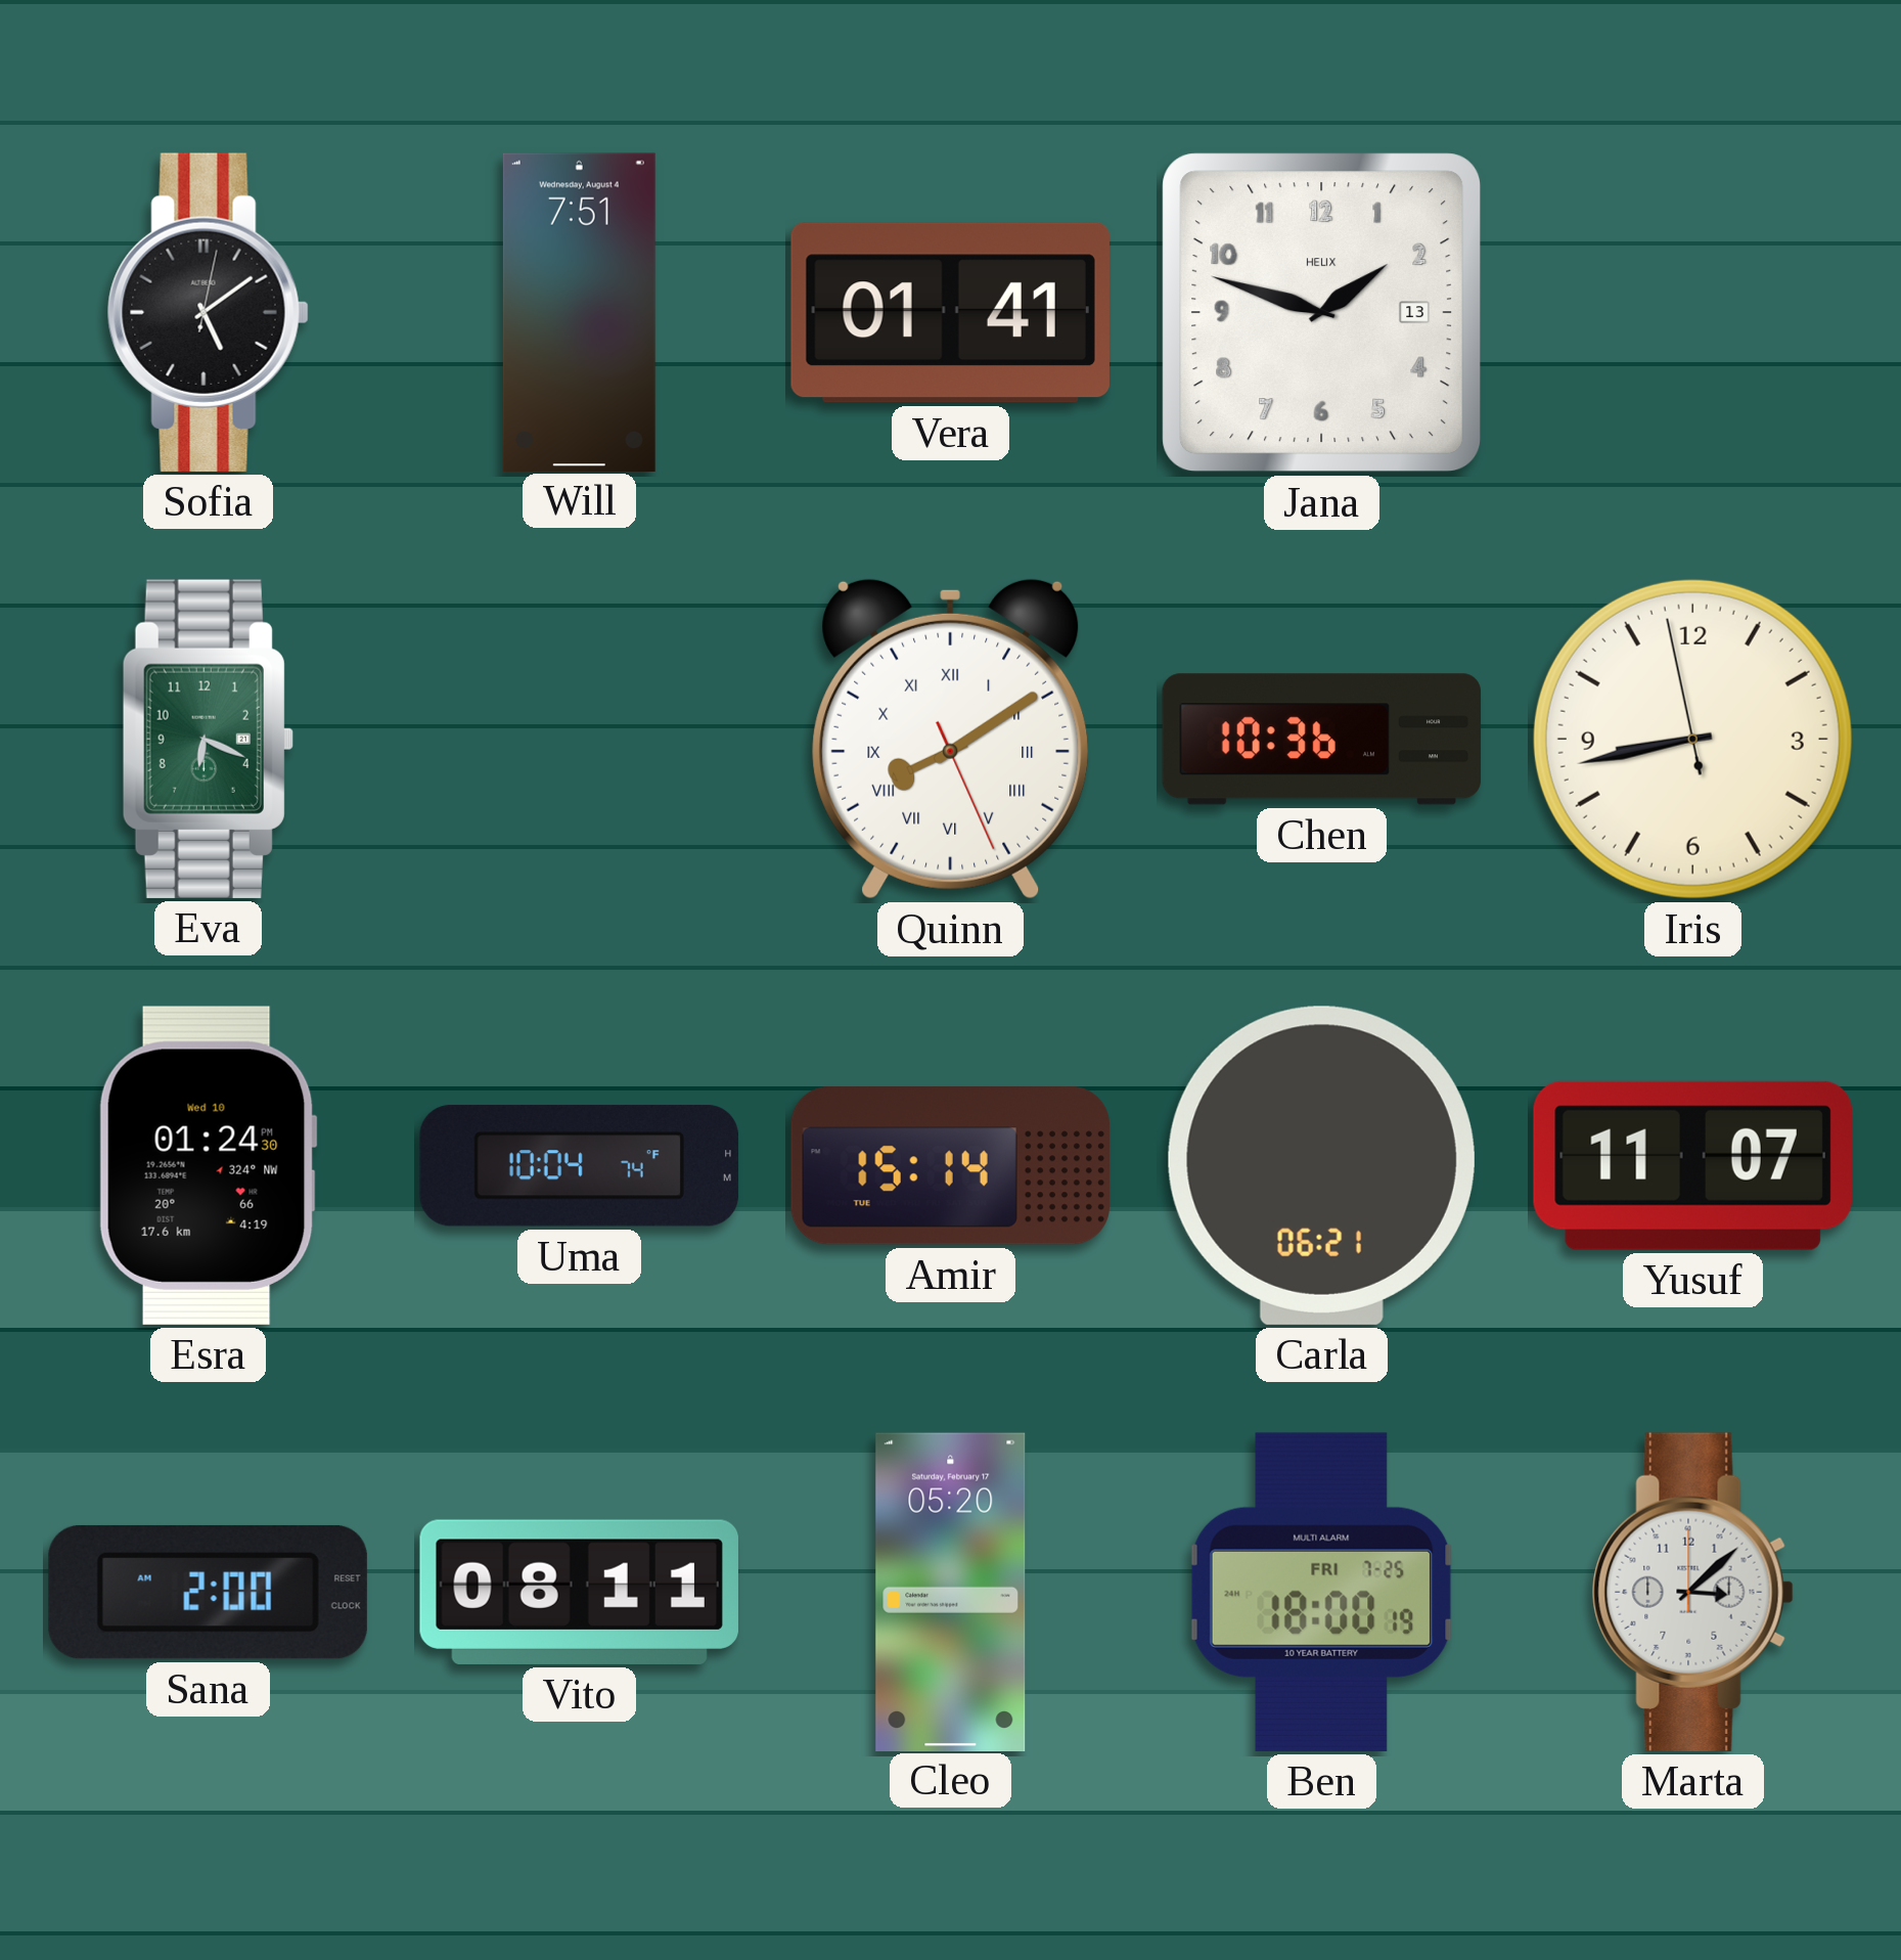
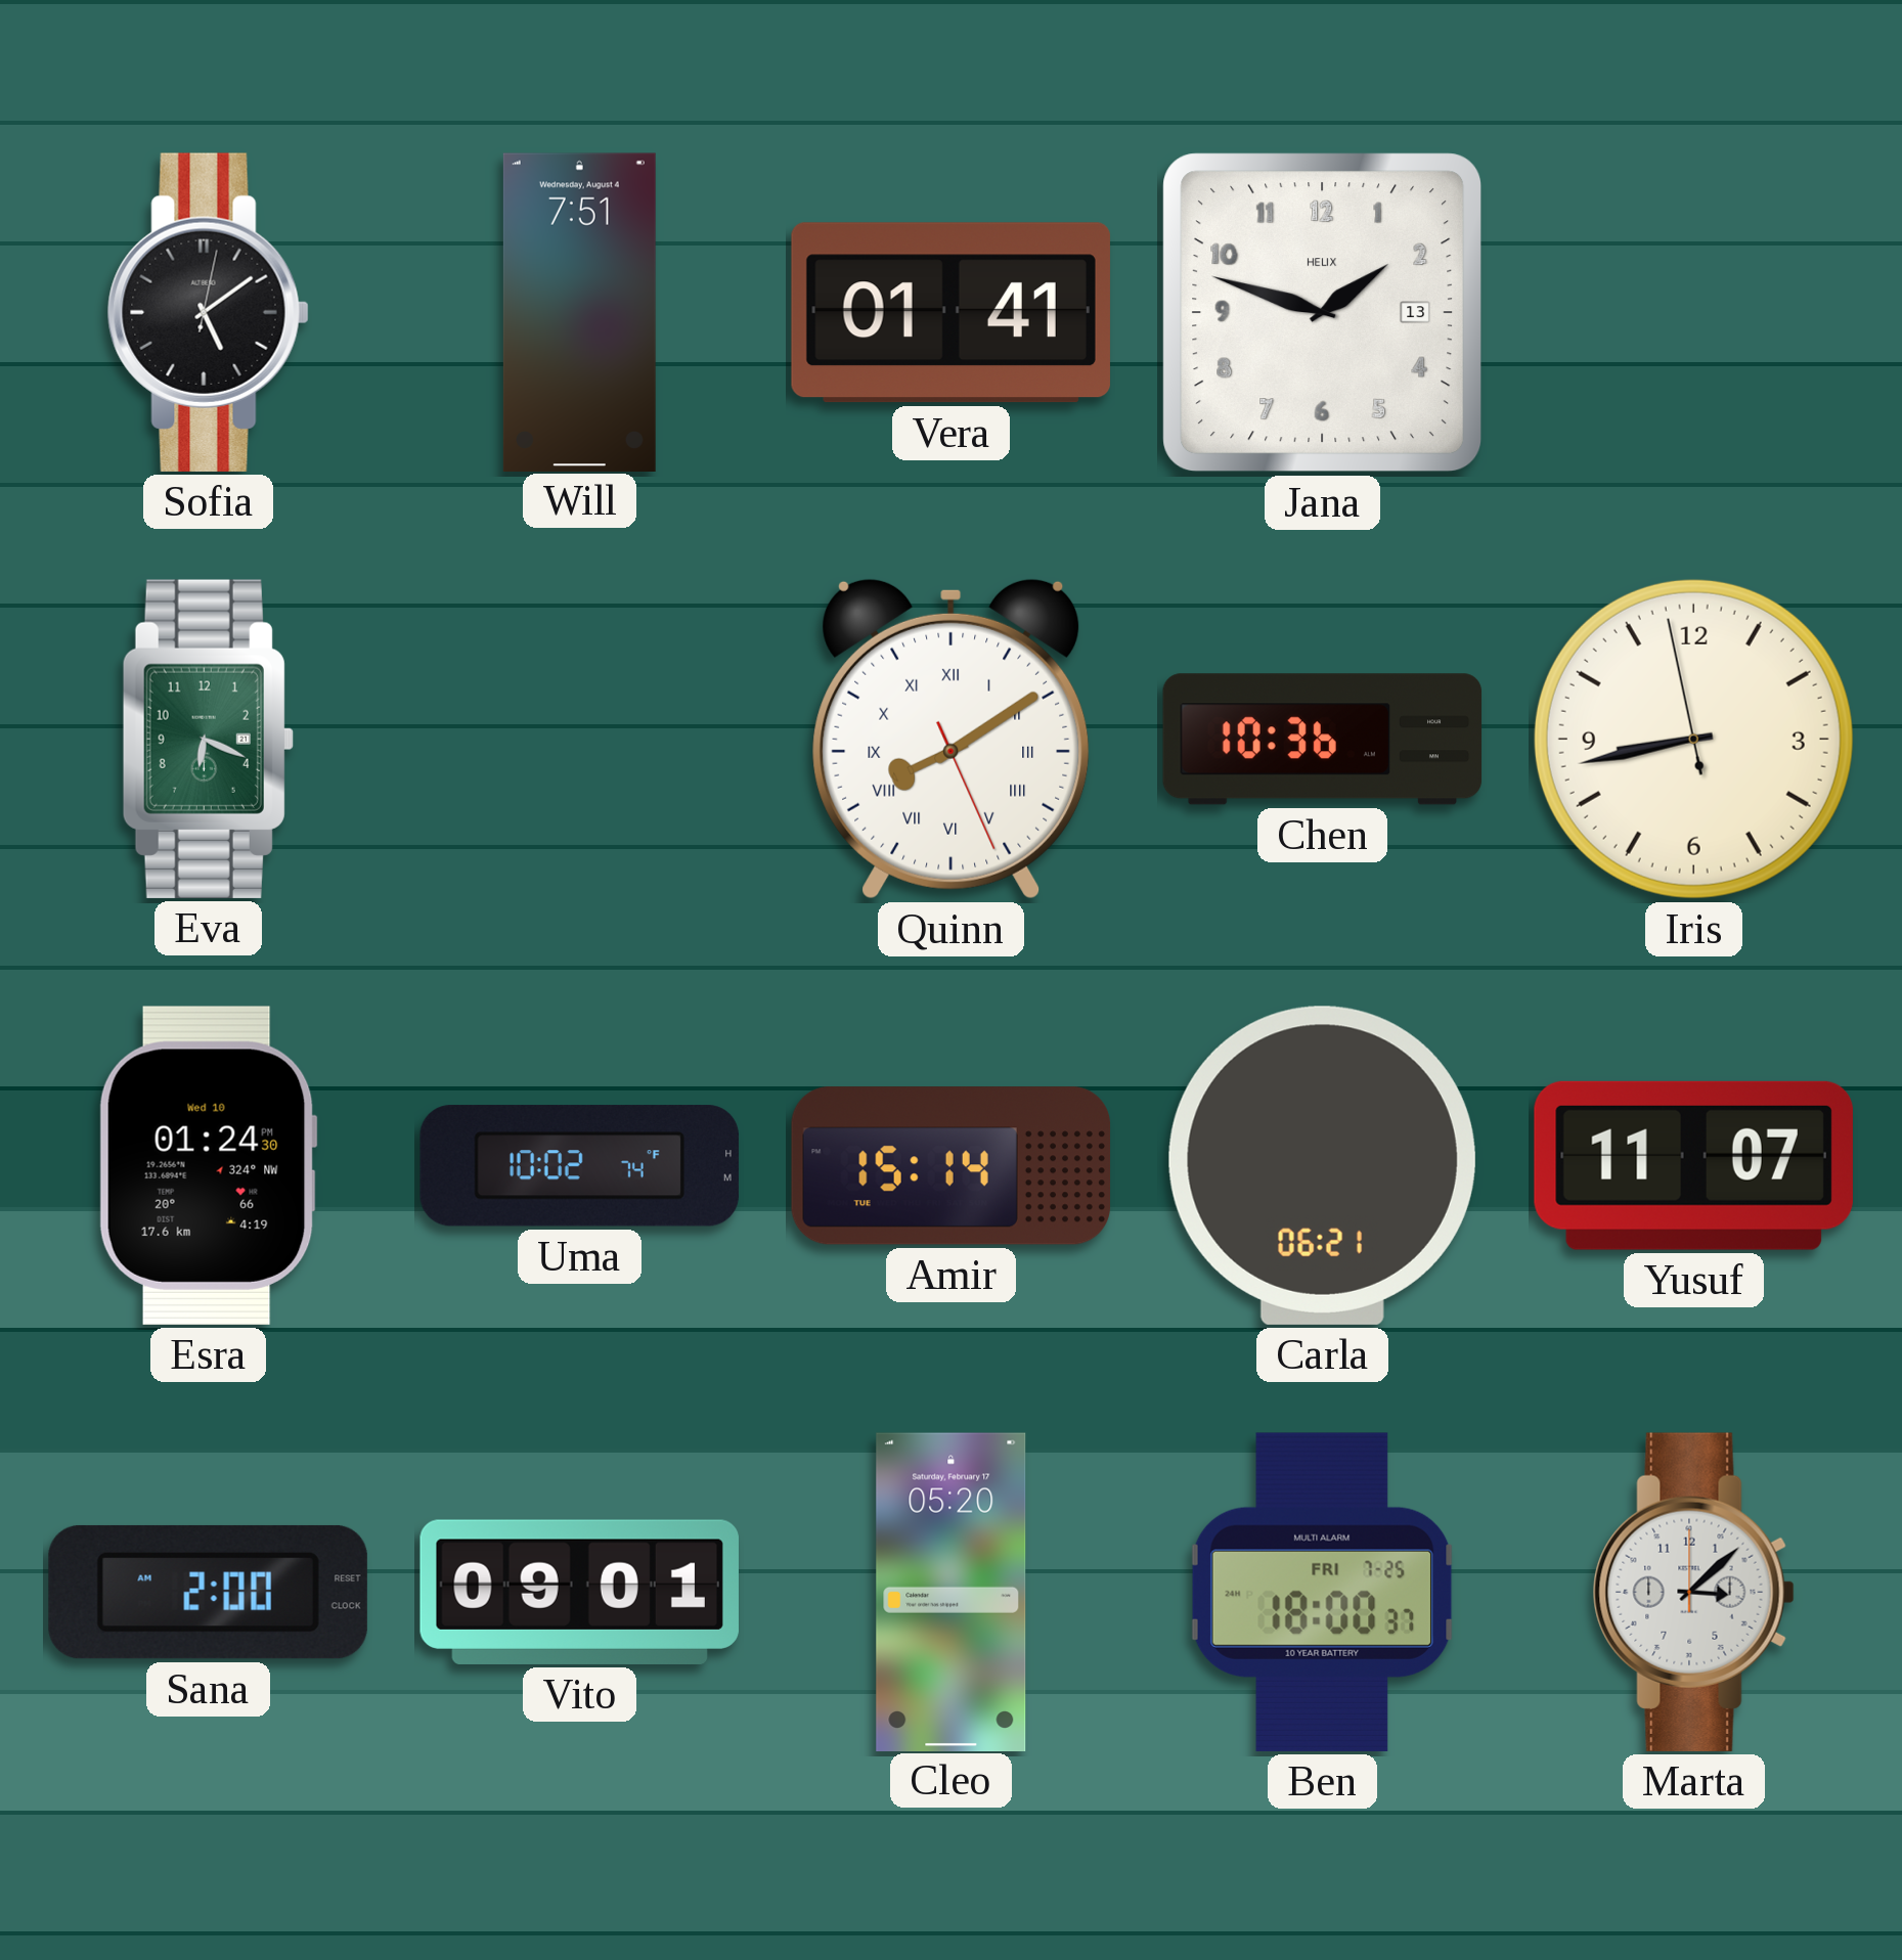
Uma: 10:04 -> 10:02
Vito: 08:11 -> 09:01
Ben: 18:00:19 -> 18:00:37
